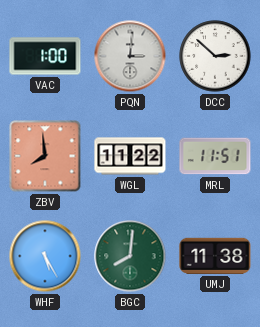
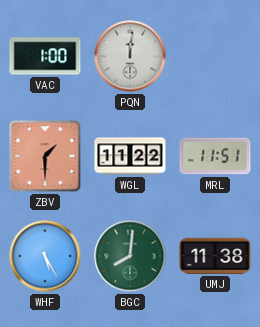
PQN: 3:01 -> 12:01
DCC: 2:52 -> none
ZBV: 7:59 -> 1:30
